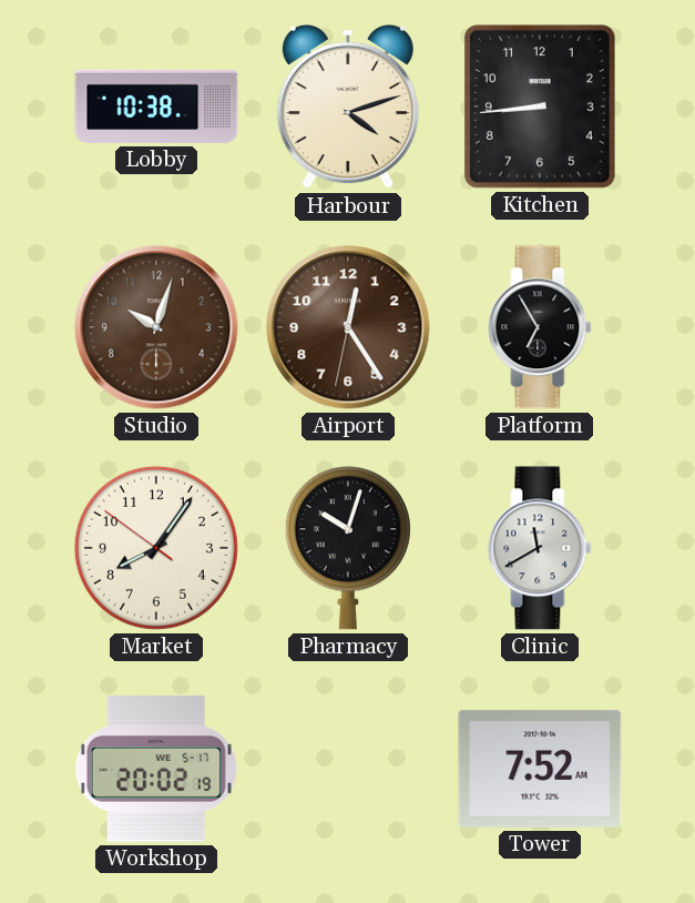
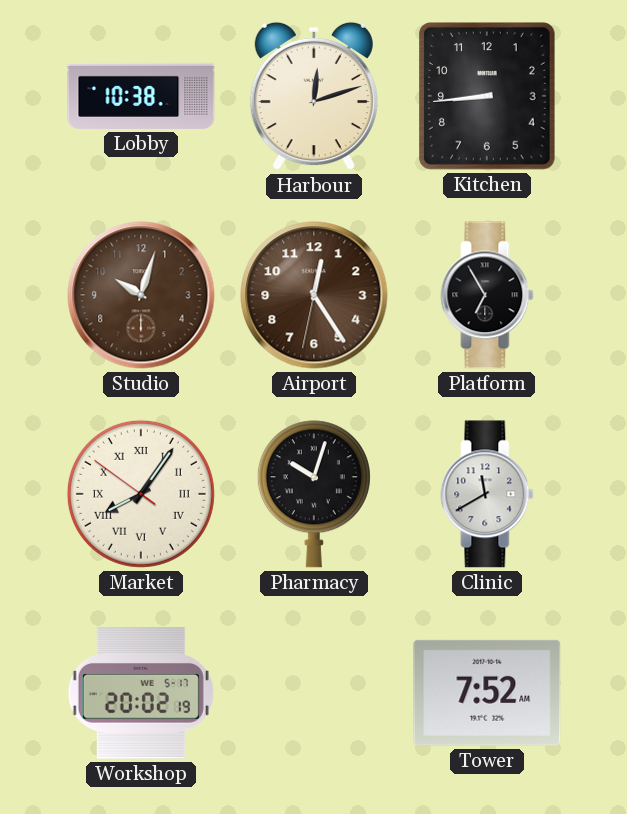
Harbour: 4:12 -> 12:12
Market numerals: Arabic -> Roman
